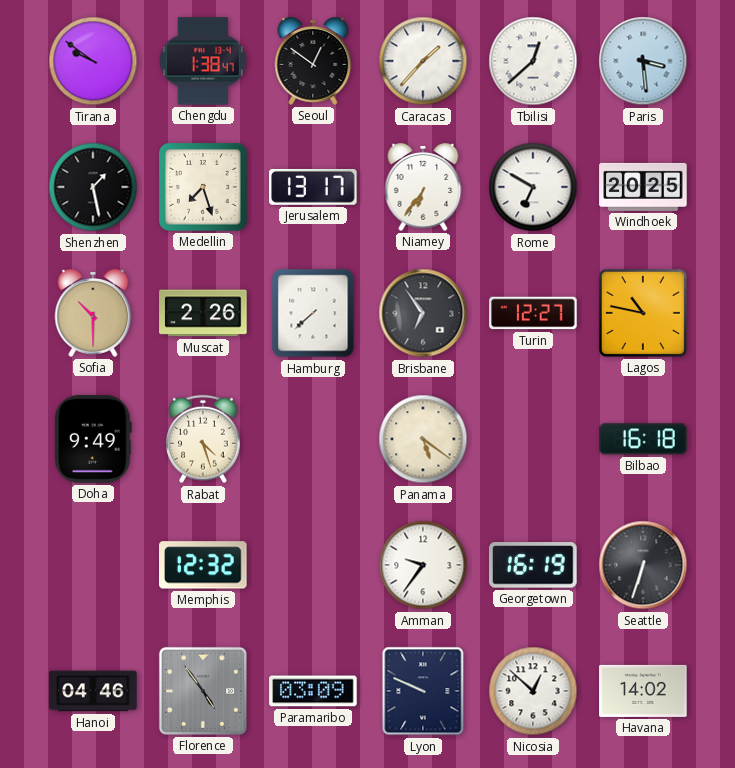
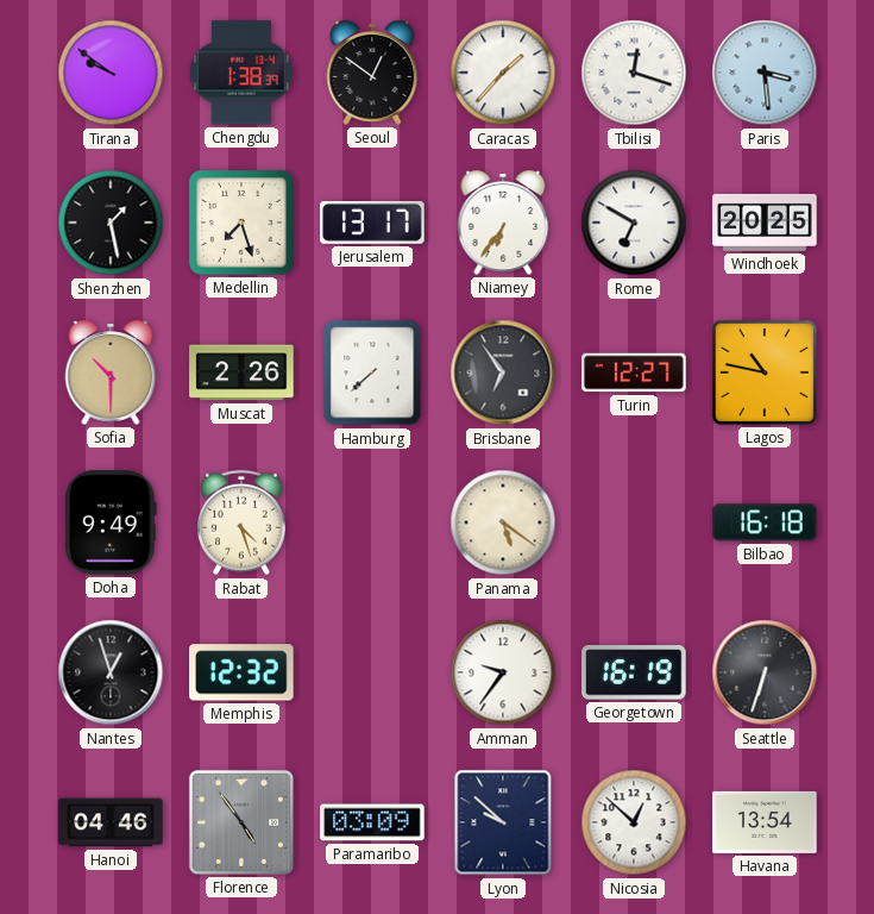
Chengdu: 1:38:47 -> 1:38:39
Tbilisi: 12:38 -> 12:18
Nantes: none -> 12:57
Lyon: 9:49 -> 9:52
Havana: 14:02 -> 13:54
